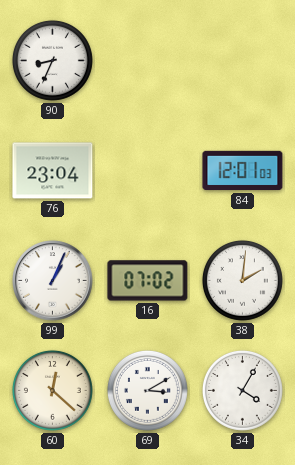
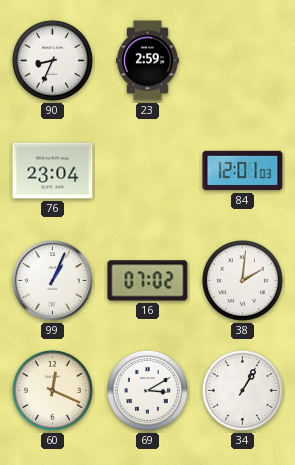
23: none -> 2:59
60: 12:22 -> 12:19
34: 4:05 -> 1:05
